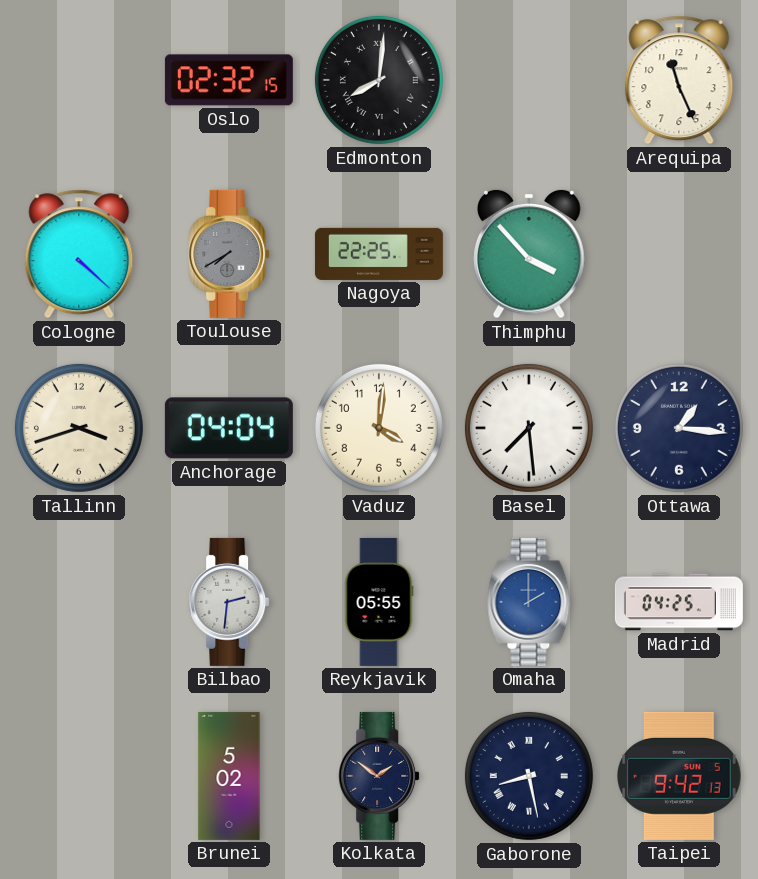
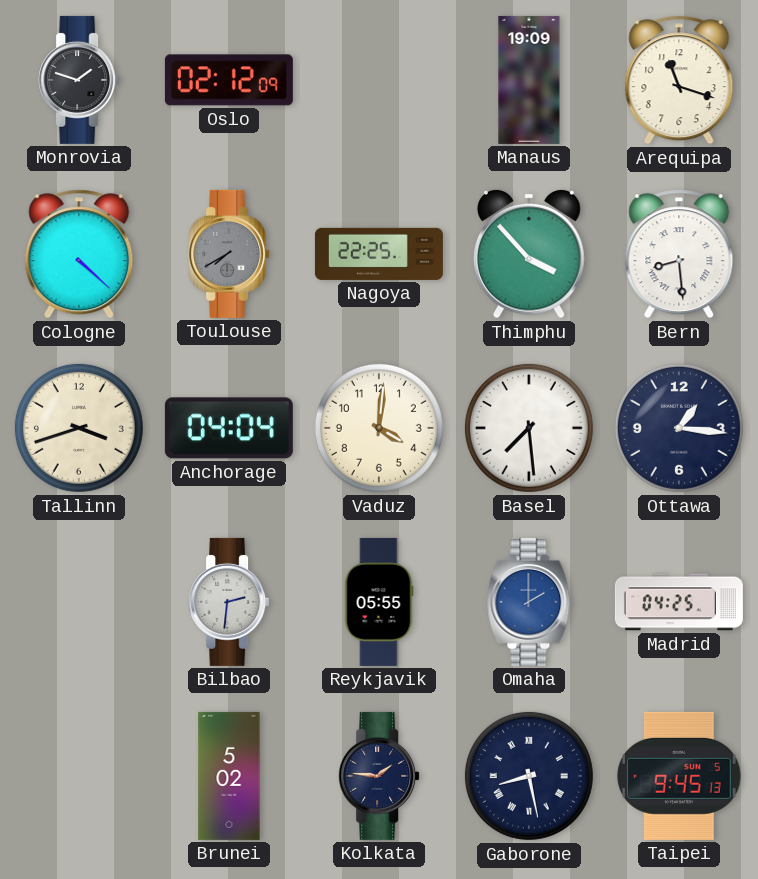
Monrovia: none -> 1:48
Oslo: 02:32 -> 02:12
Edmonton: 8:01 -> none
Manaus: none -> 19:09
Arequipa: 11:26 -> 11:18
Bern: none -> 8:29
Kolkata: 1:51 -> 1:46
Taipei: 9:42 -> 9:45
